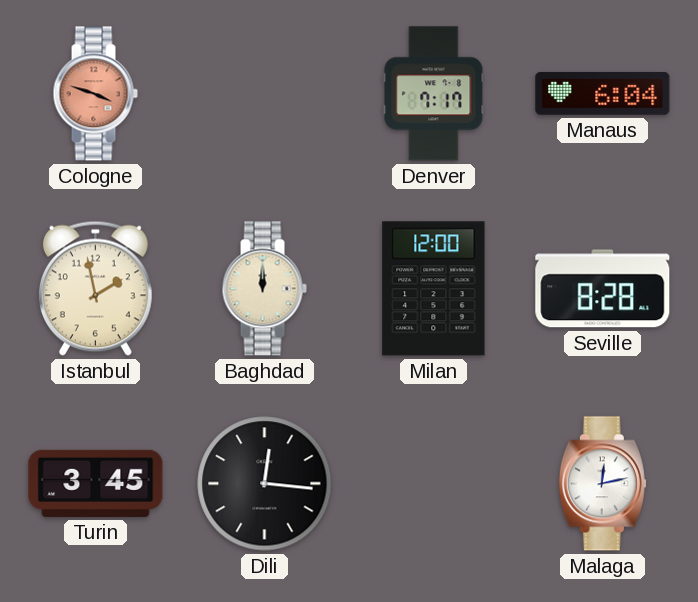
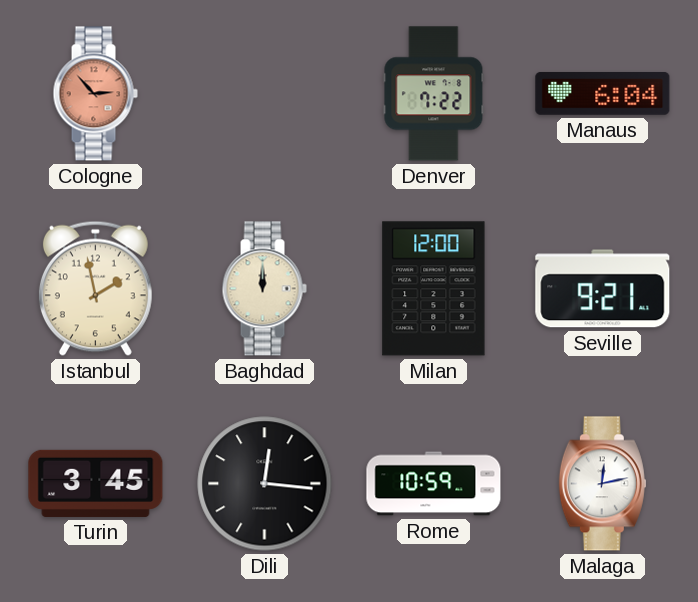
Cologne: 3:48 -> 2:53
Denver: 7:17 -> 7:22
Seville: 8:28 -> 9:21
Rome: none -> 10:59
